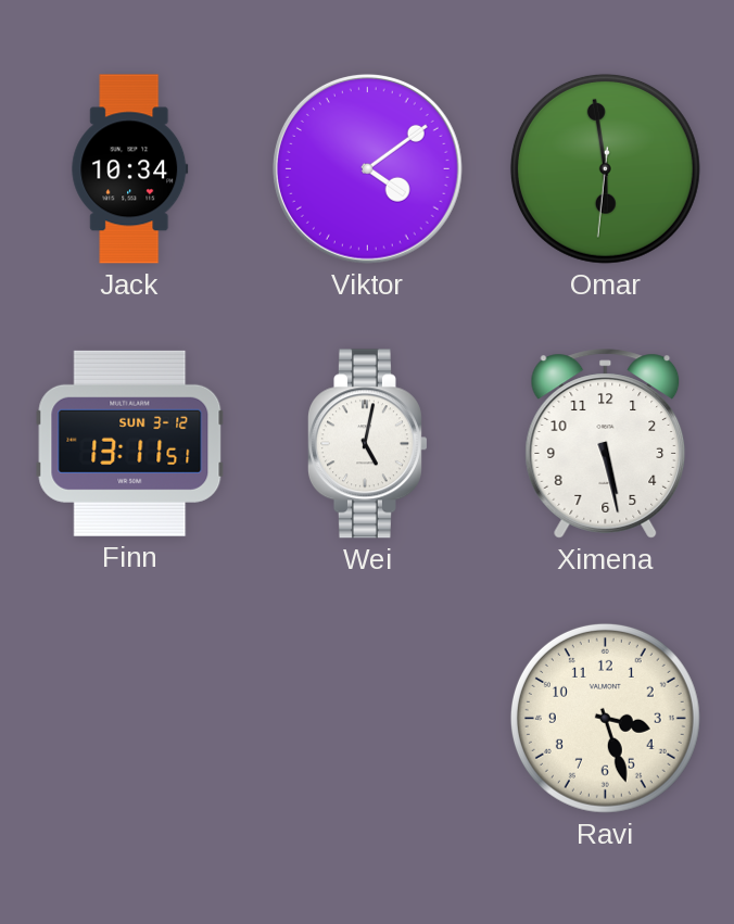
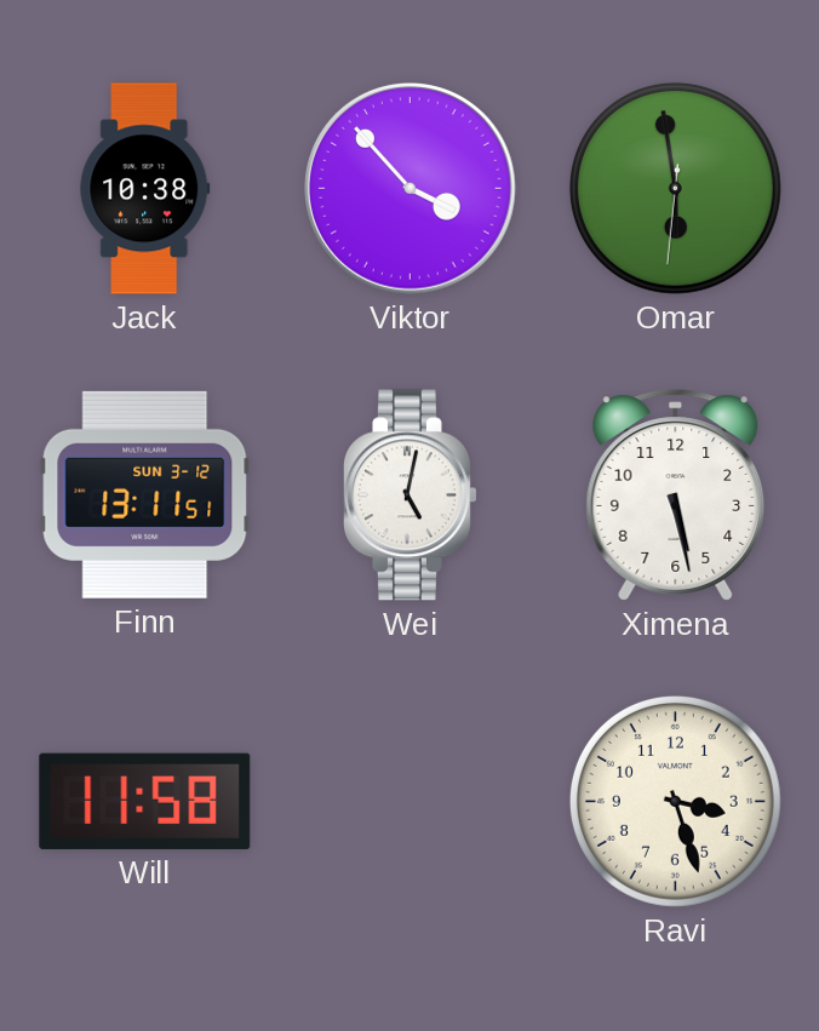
Jack: 10:34 -> 10:38
Viktor: 4:09 -> 3:53
Will: none -> 11:58
